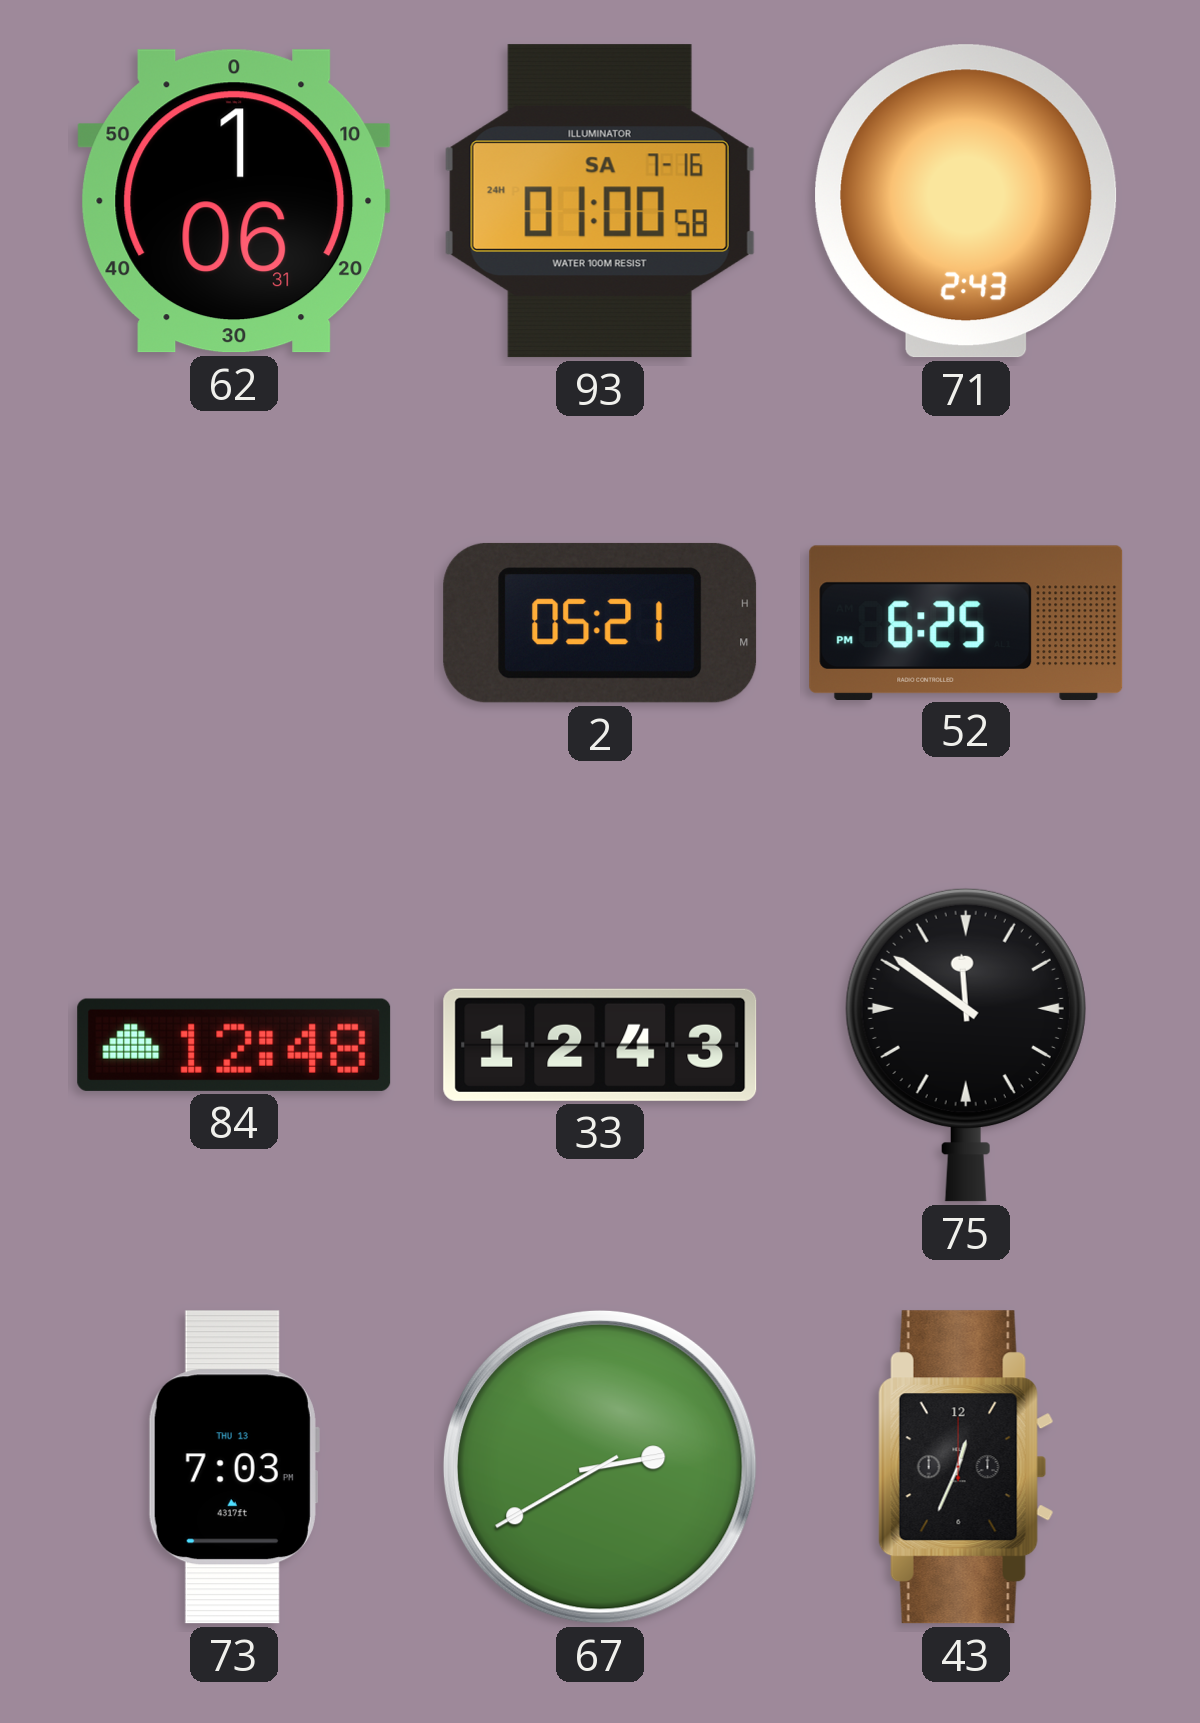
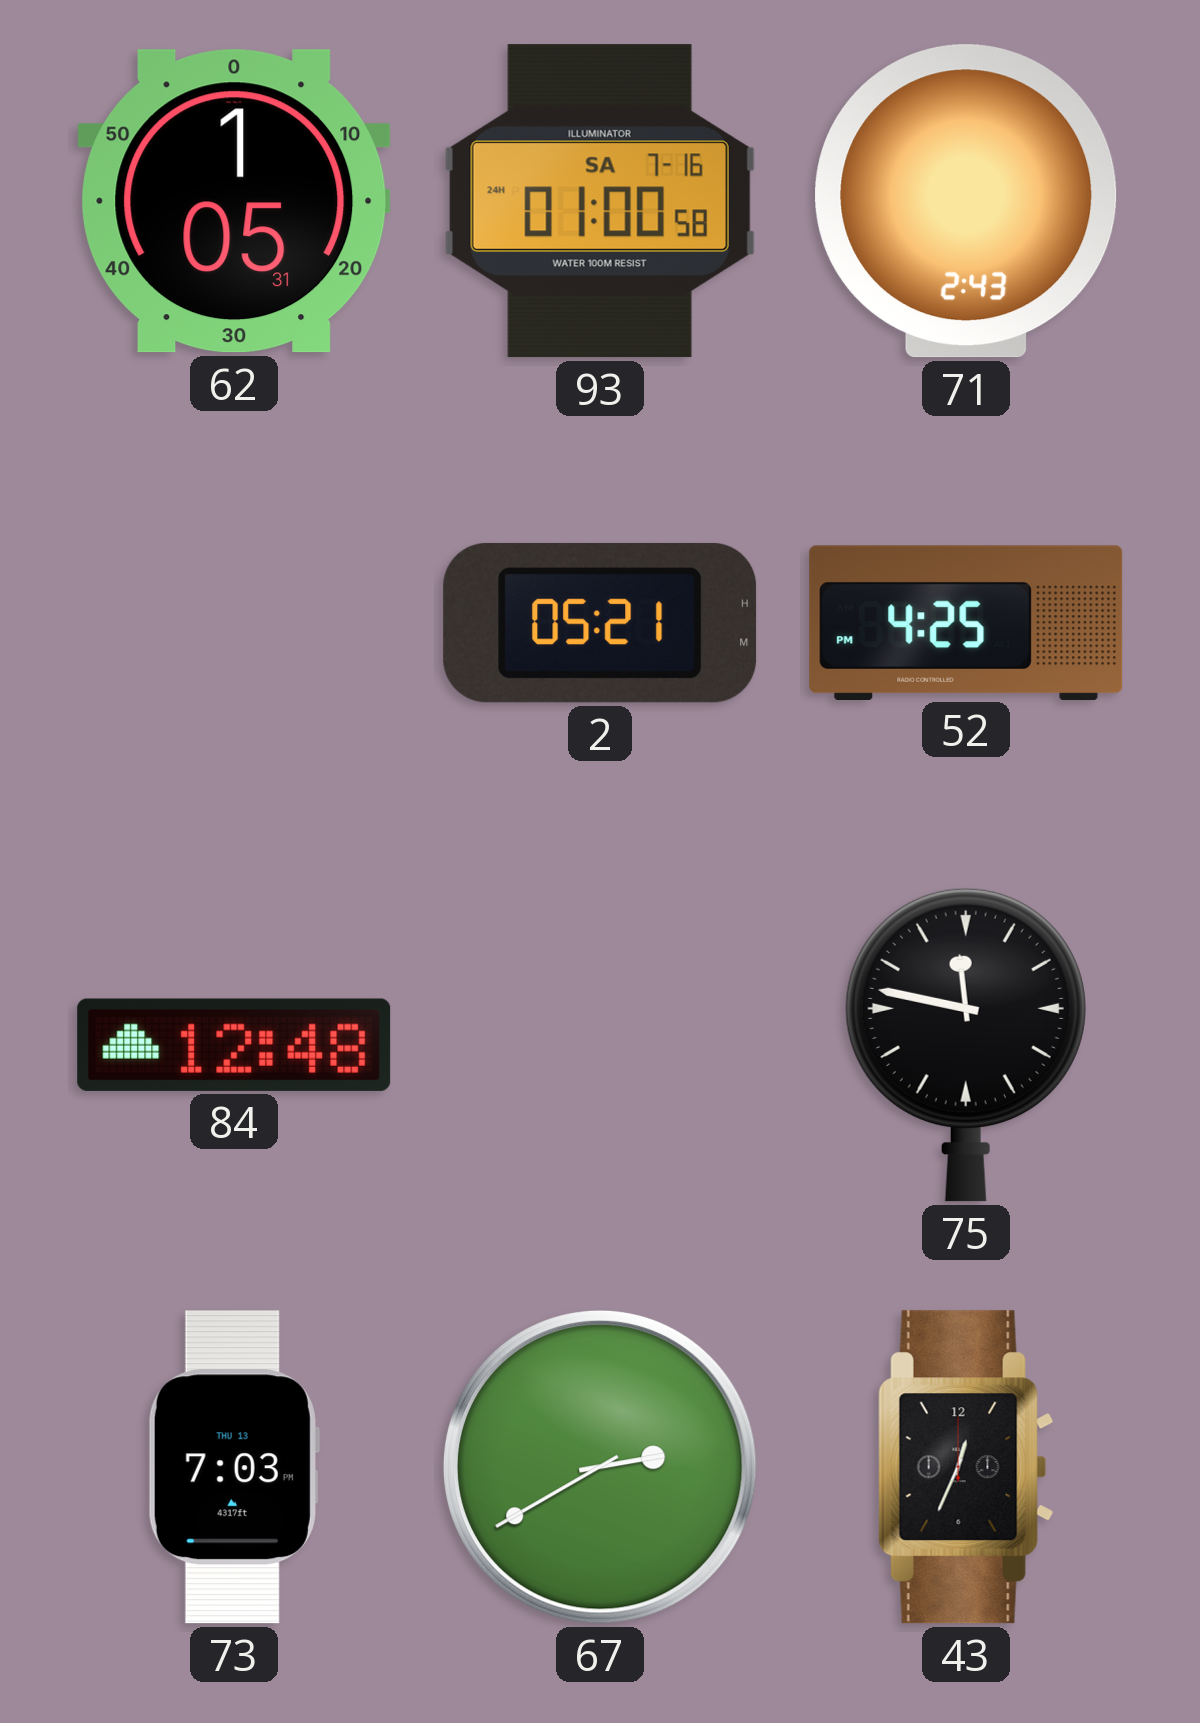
62: 1:06 -> 1:05
52: 6:25 -> 4:25
33: 12:43 -> none
75: 11:51 -> 11:47
